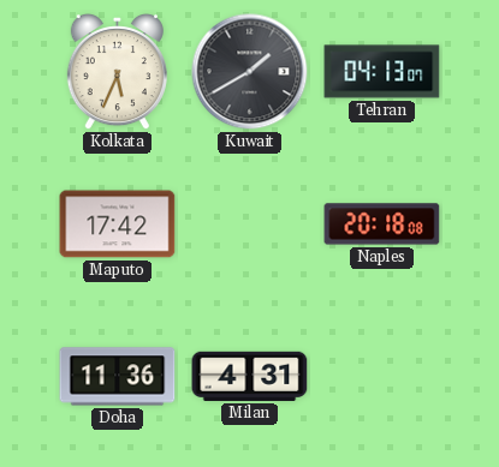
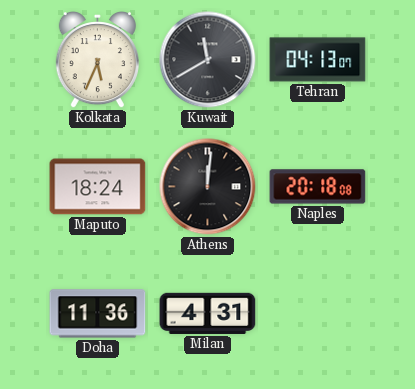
Kuwait: 1:40 -> 11:40
Maputo: 17:42 -> 18:24
Athens: none -> 12:01
